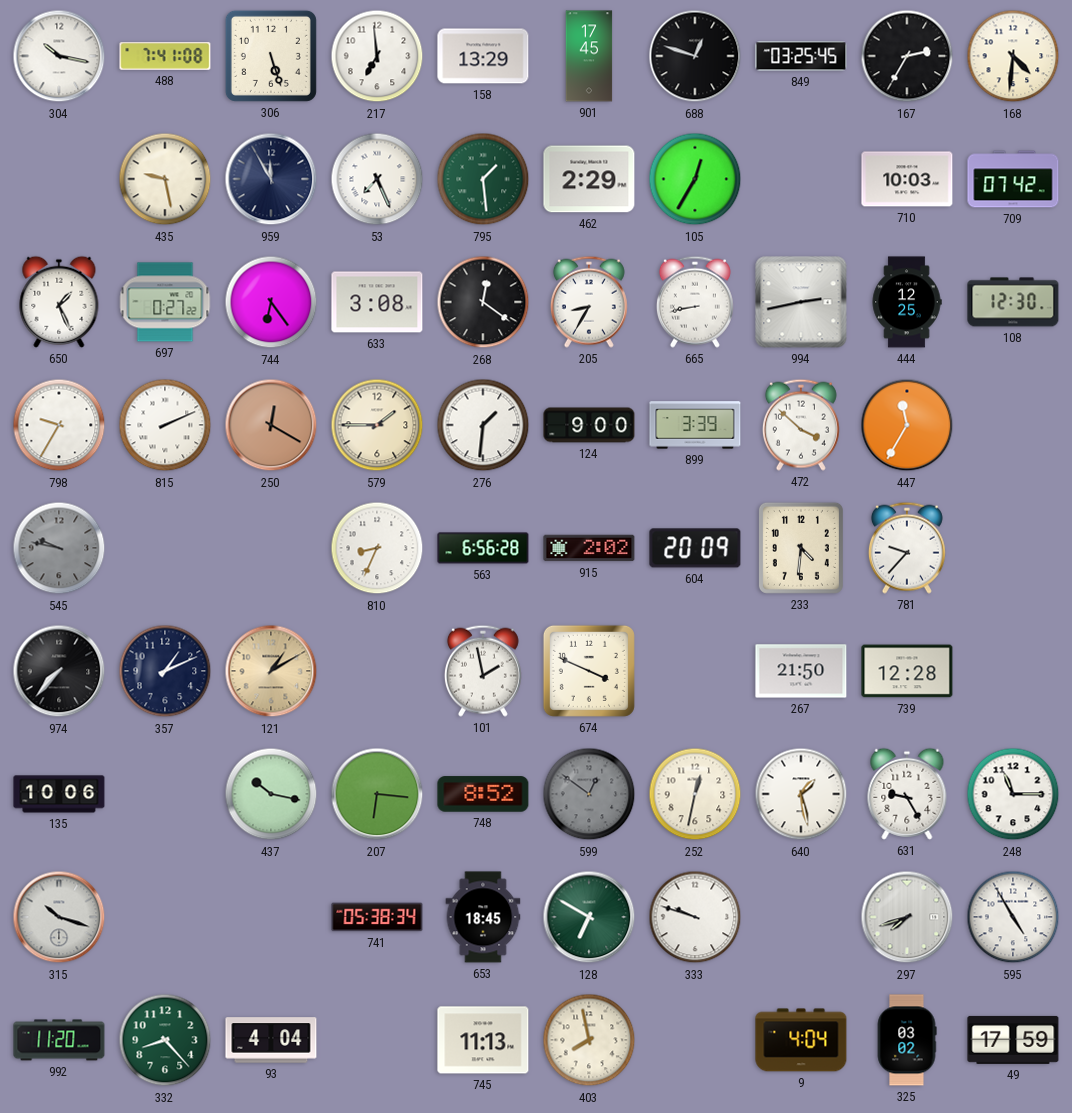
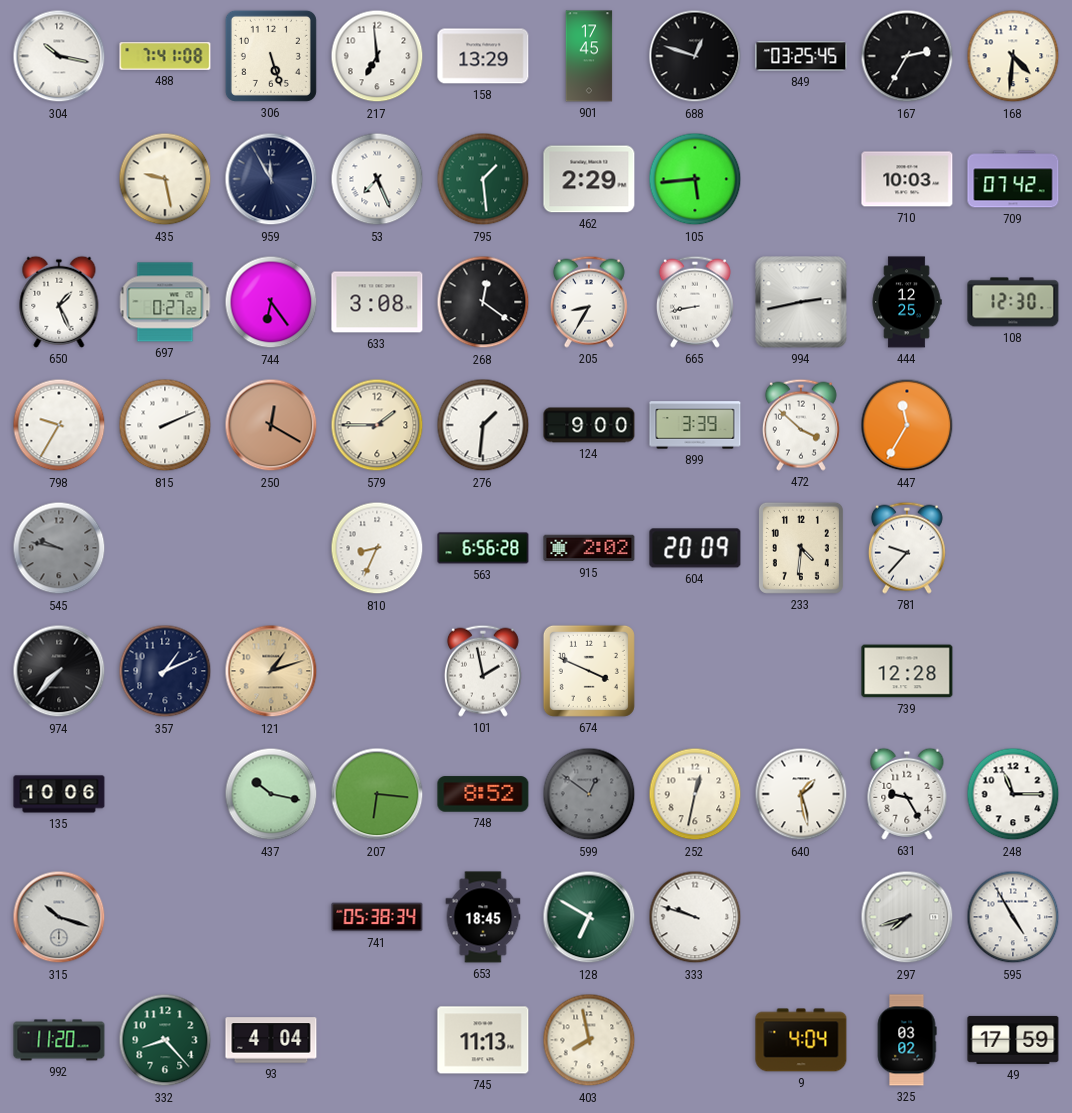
105: 12:35 -> 5:44
121: 1:10 -> 1:12
267: 21:50 -> none
